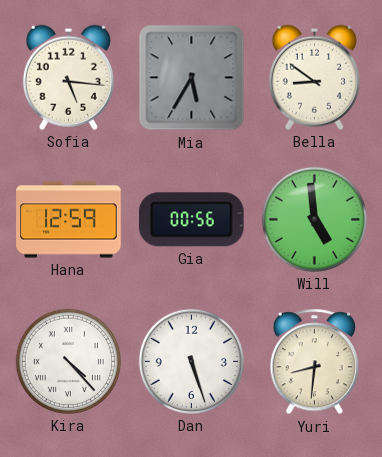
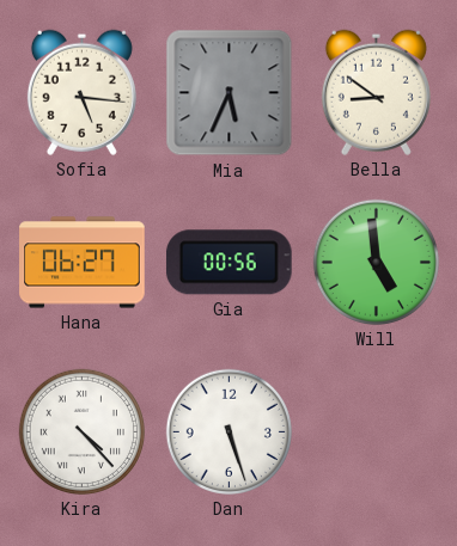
Mia: 5:35 -> 5:34
Hana: 12:59 -> 06:27
Yuri: 8:31 -> none
